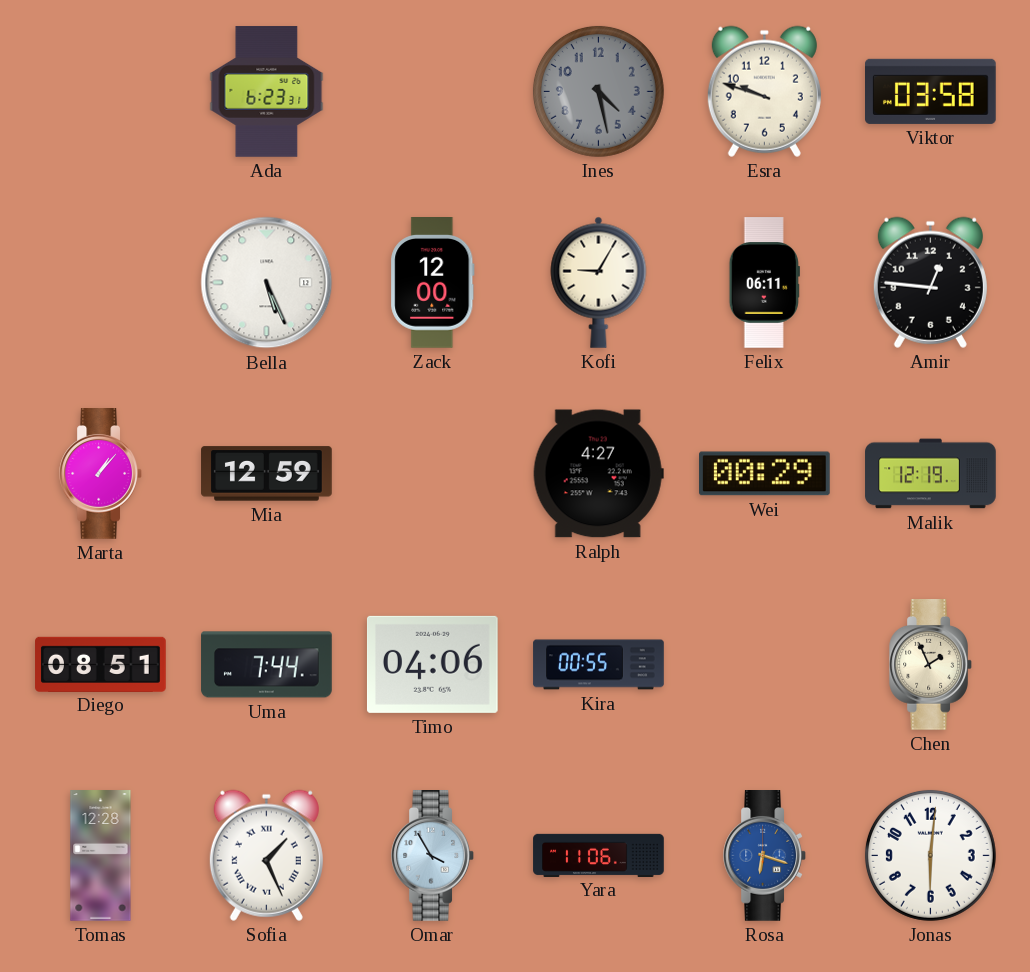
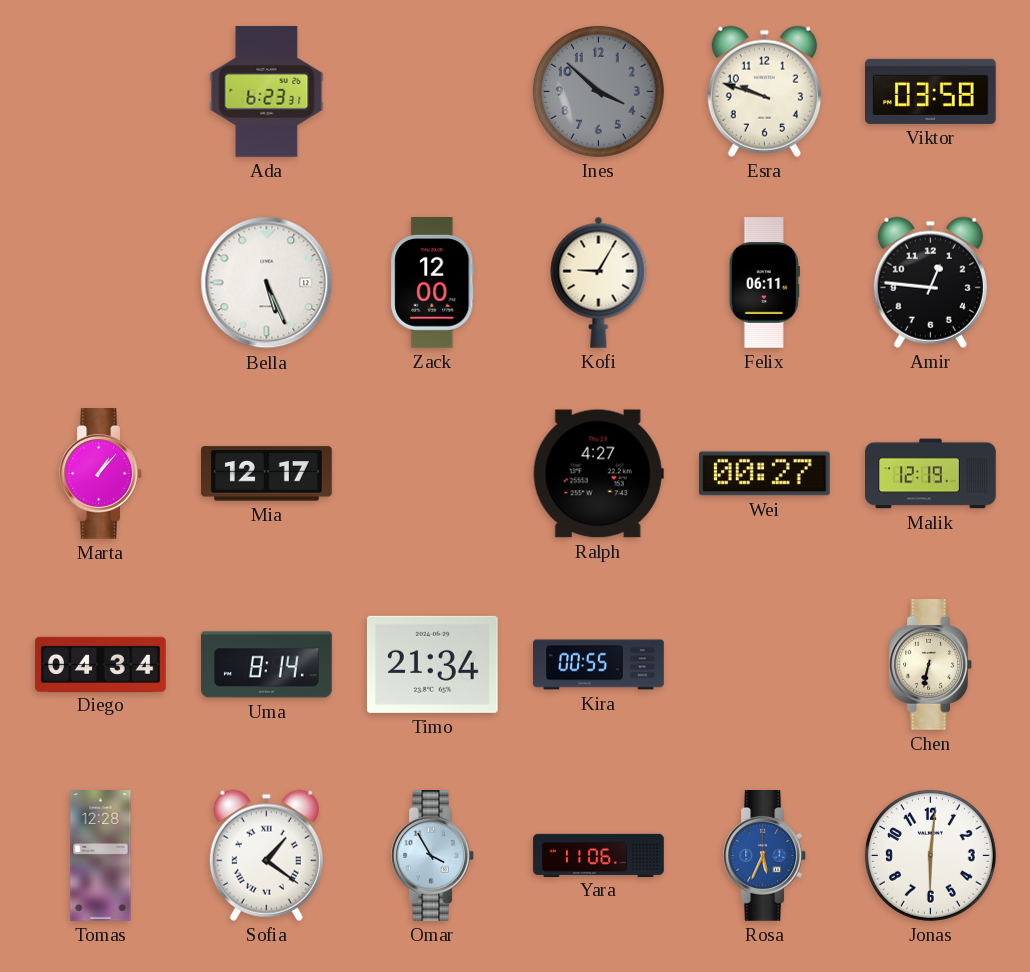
Ines: 4:28 -> 3:52
Mia: 12:59 -> 12:17
Wei: 00:29 -> 00:27
Diego: 08:51 -> 04:34
Uma: 7:44 -> 8:14
Timo: 04:06 -> 21:34
Chen: 1:56 -> 6:32
Sofia: 1:26 -> 1:21
Rosa: 6:18 -> 5:34
